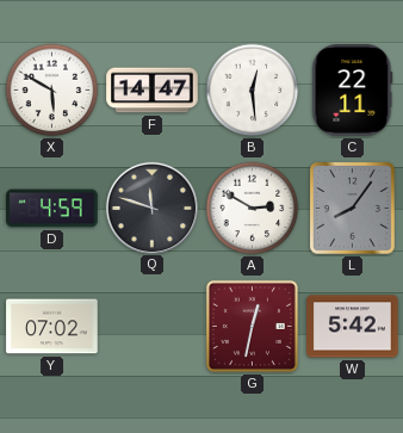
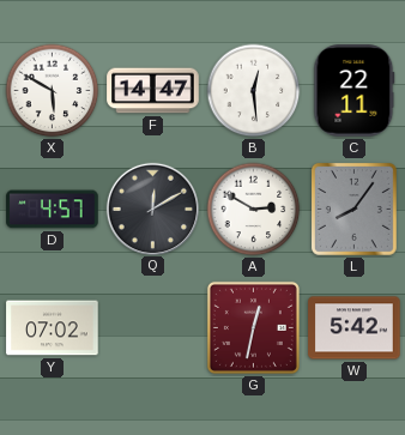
D: 4:59 -> 4:57
Q: 11:48 -> 12:10
